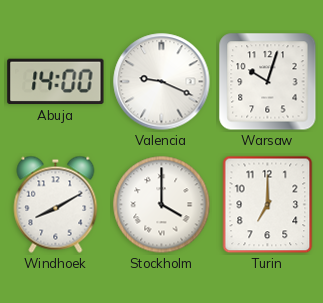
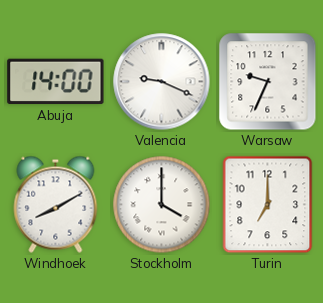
Warsaw: 10:03 -> 9:34
